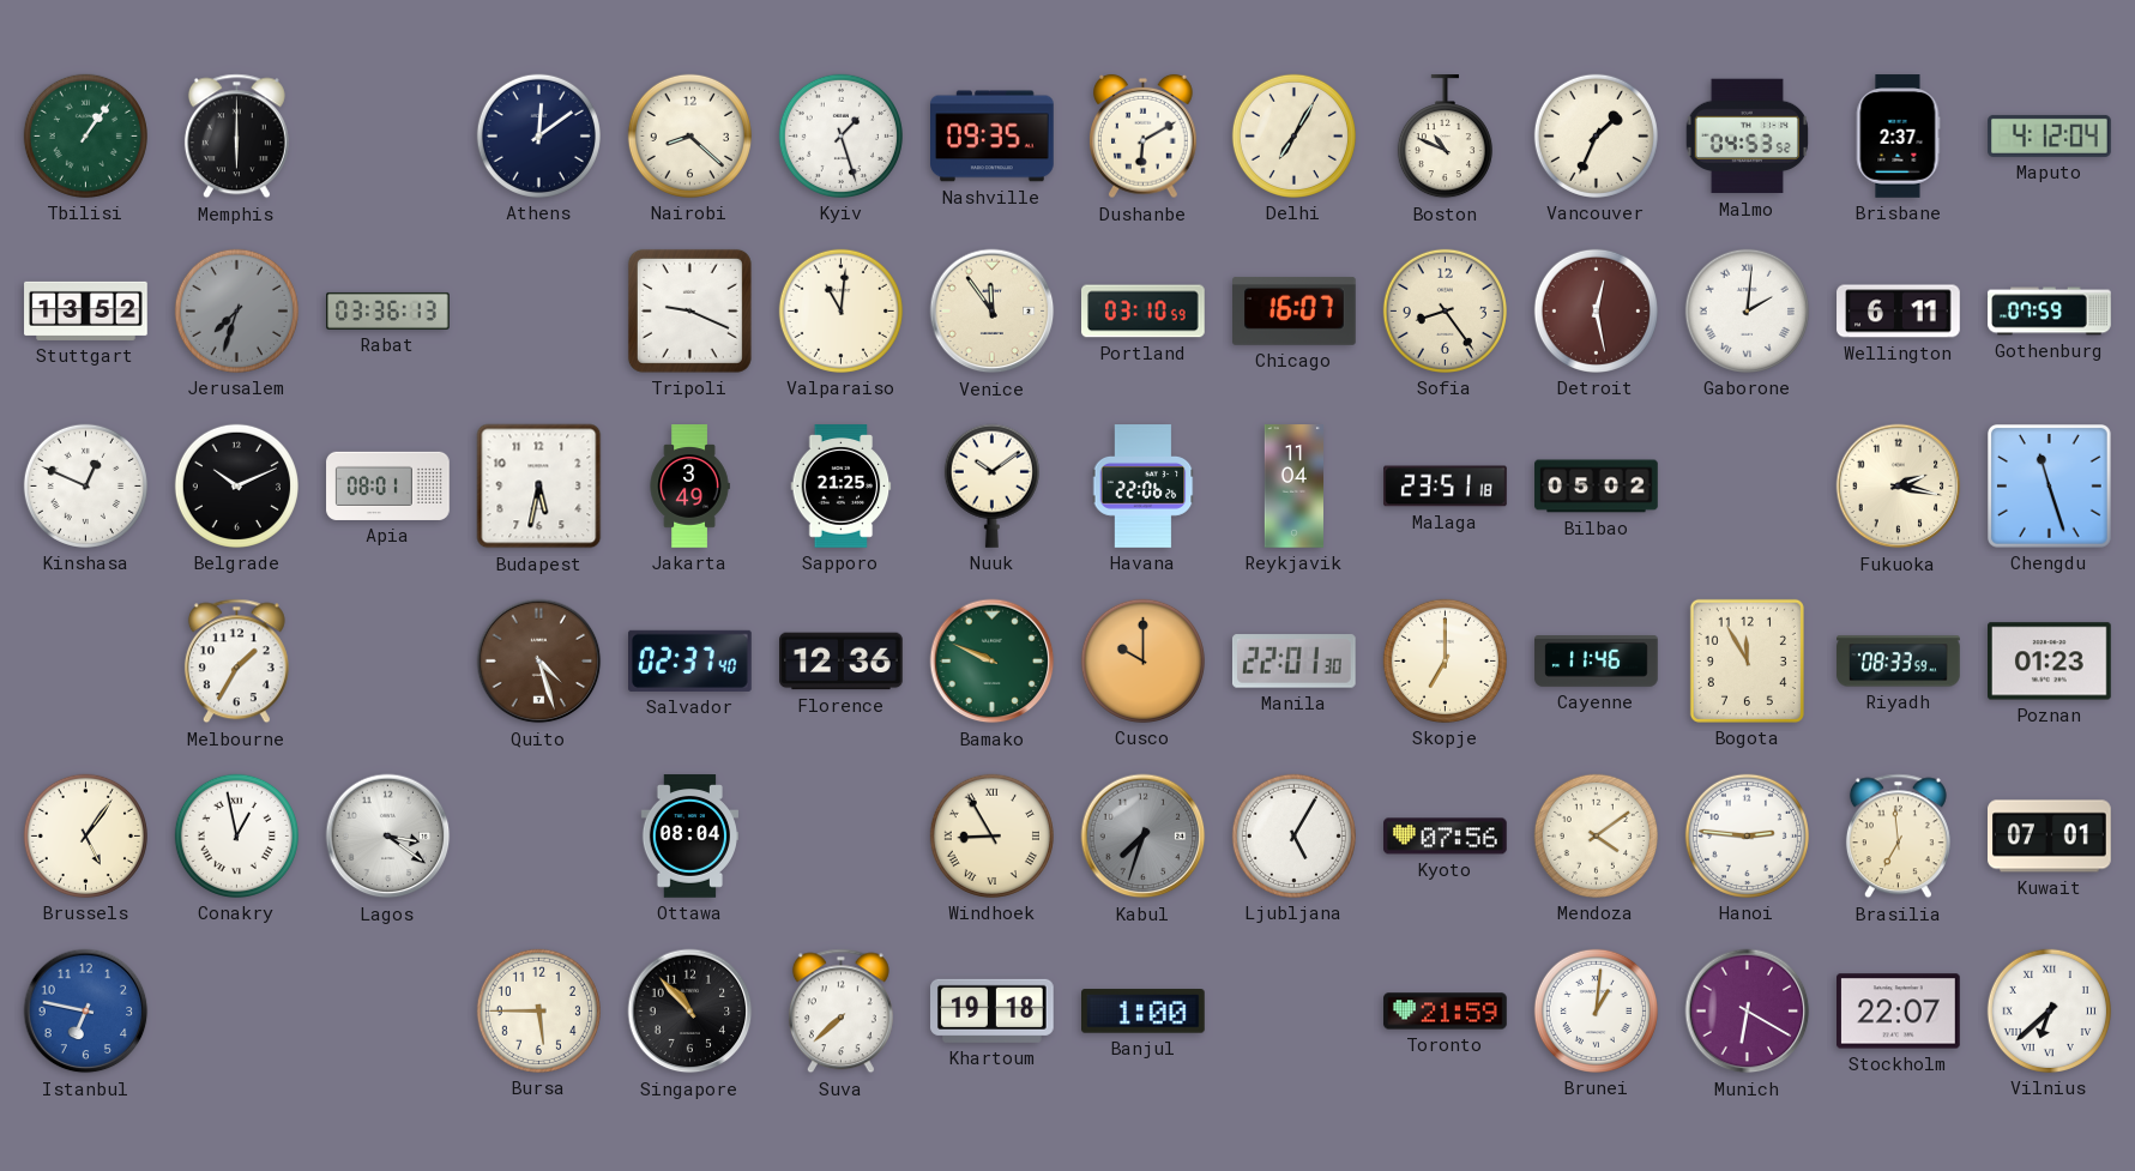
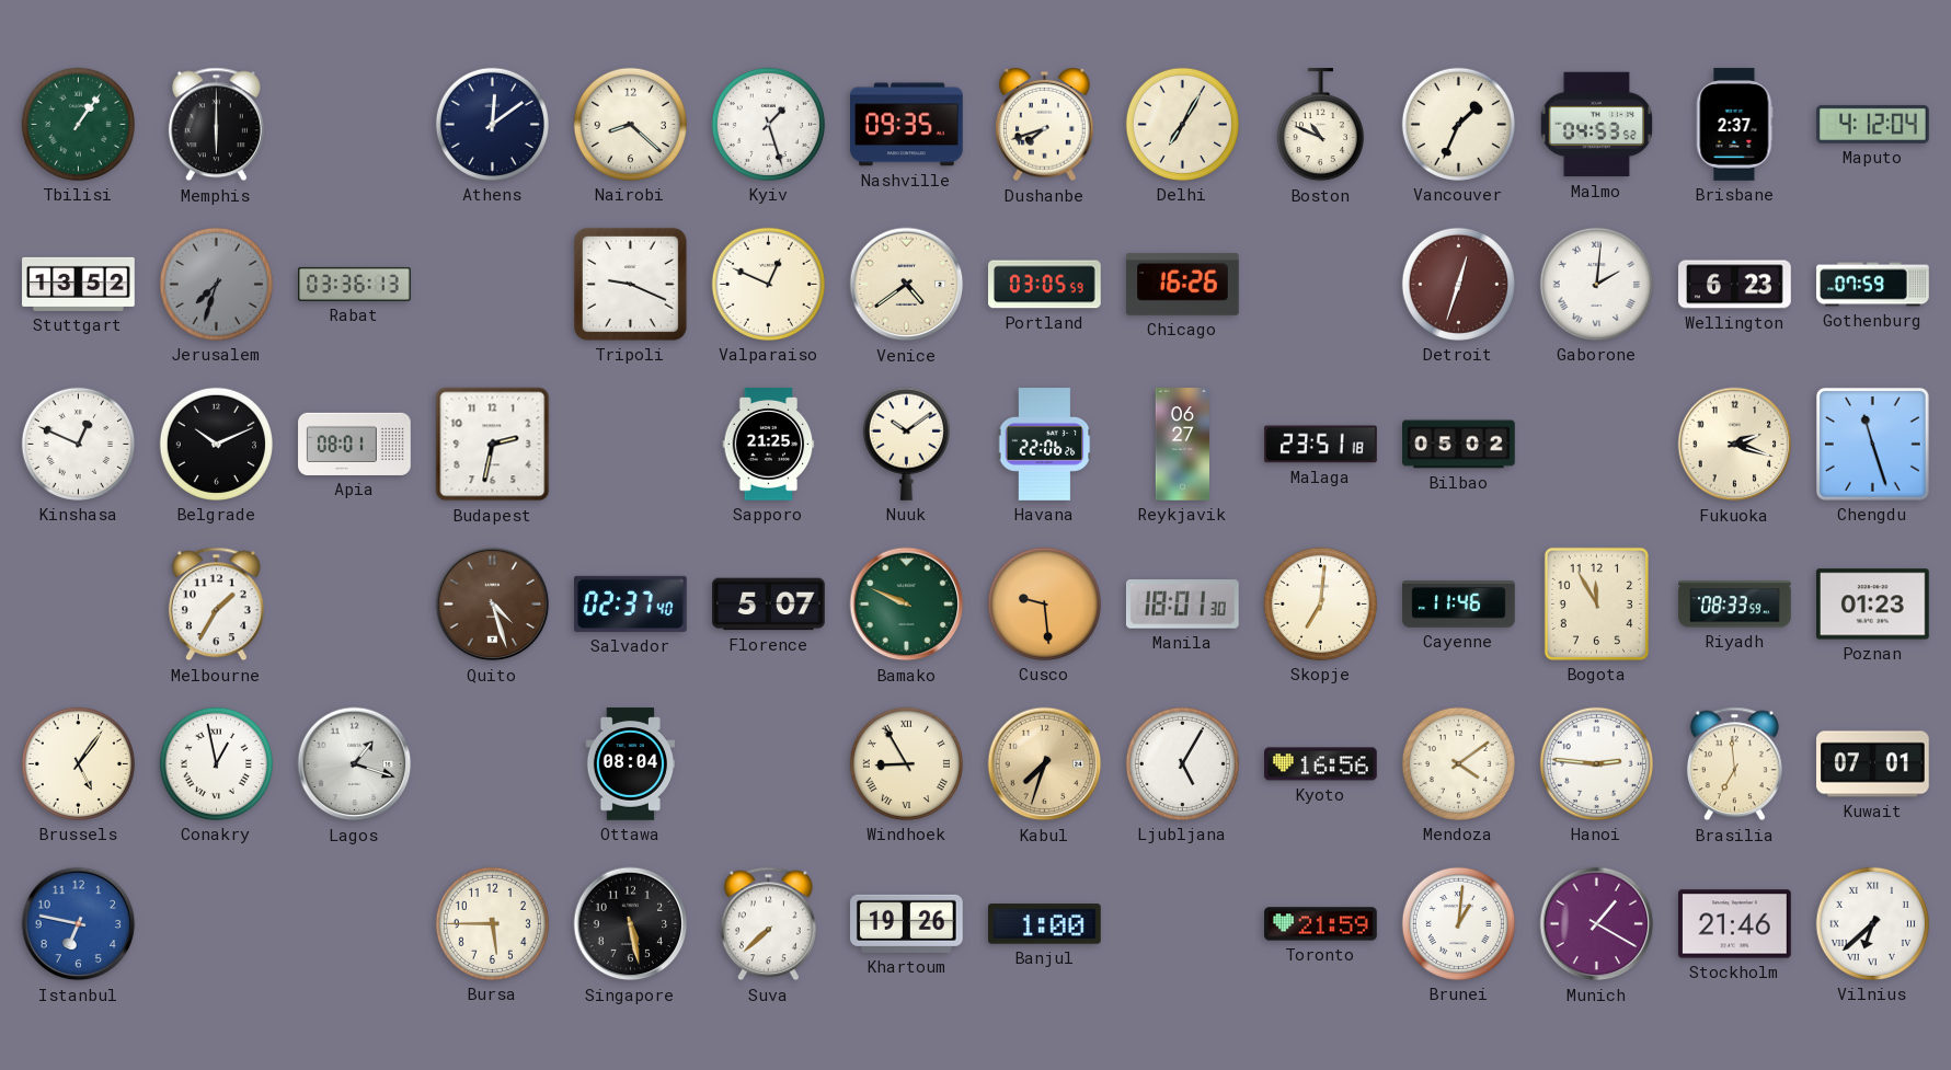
Dushanbe: 6:10 -> 7:42
Valparaiso: 11:01 -> 12:49
Venice: 11:54 -> 4:39
Portland: 03:10 -> 03:05
Chicago: 16:07 -> 16:26
Sofia: 8:24 -> none
Detroit: 12:28 -> 12:33
Wellington: 6:11 -> 6:23
Budapest: 5:32 -> 2:32
Jakarta: 3:49 -> none
Reykjavik: 11:04 -> 06:27
Fukuoka: 2:17 -> 2:18
Florence: 12:36 -> 5:07
Cusco: 10:00 -> 9:29
Manila: 22:01 -> 18:01
Skopje: 7:00 -> 7:01
Lagos: 3:21 -> 1:18
Kabul dial: grey -> champagne
Kyoto: 07:56 -> 16:56
Singapore: 10:53 -> 5:28
Khartoum: 19:18 -> 19:26
Munich: 6:20 -> 1:20
Stockholm: 22:07 -> 21:46
